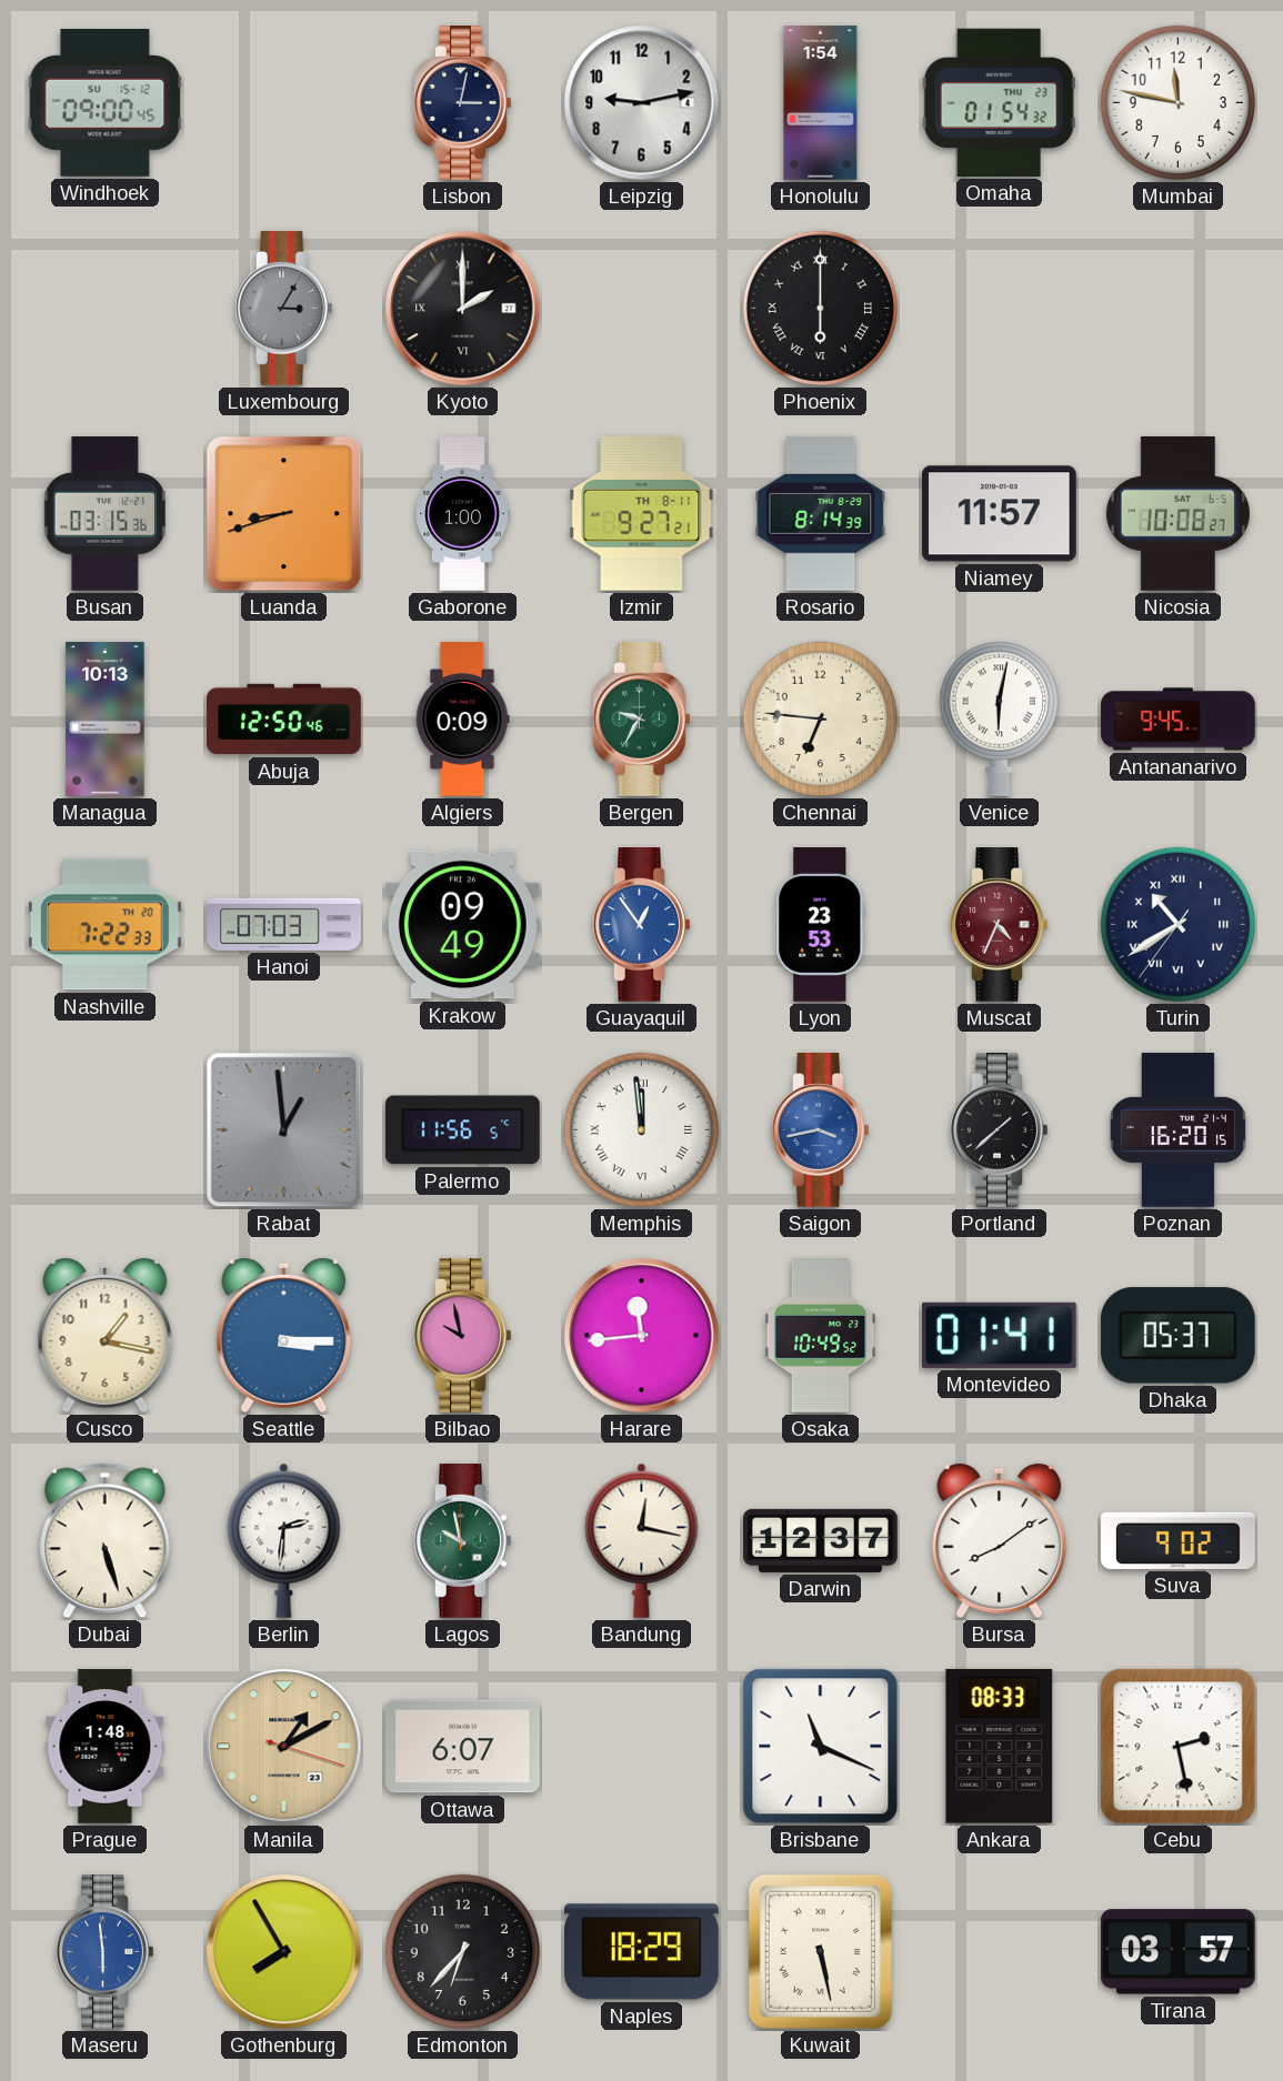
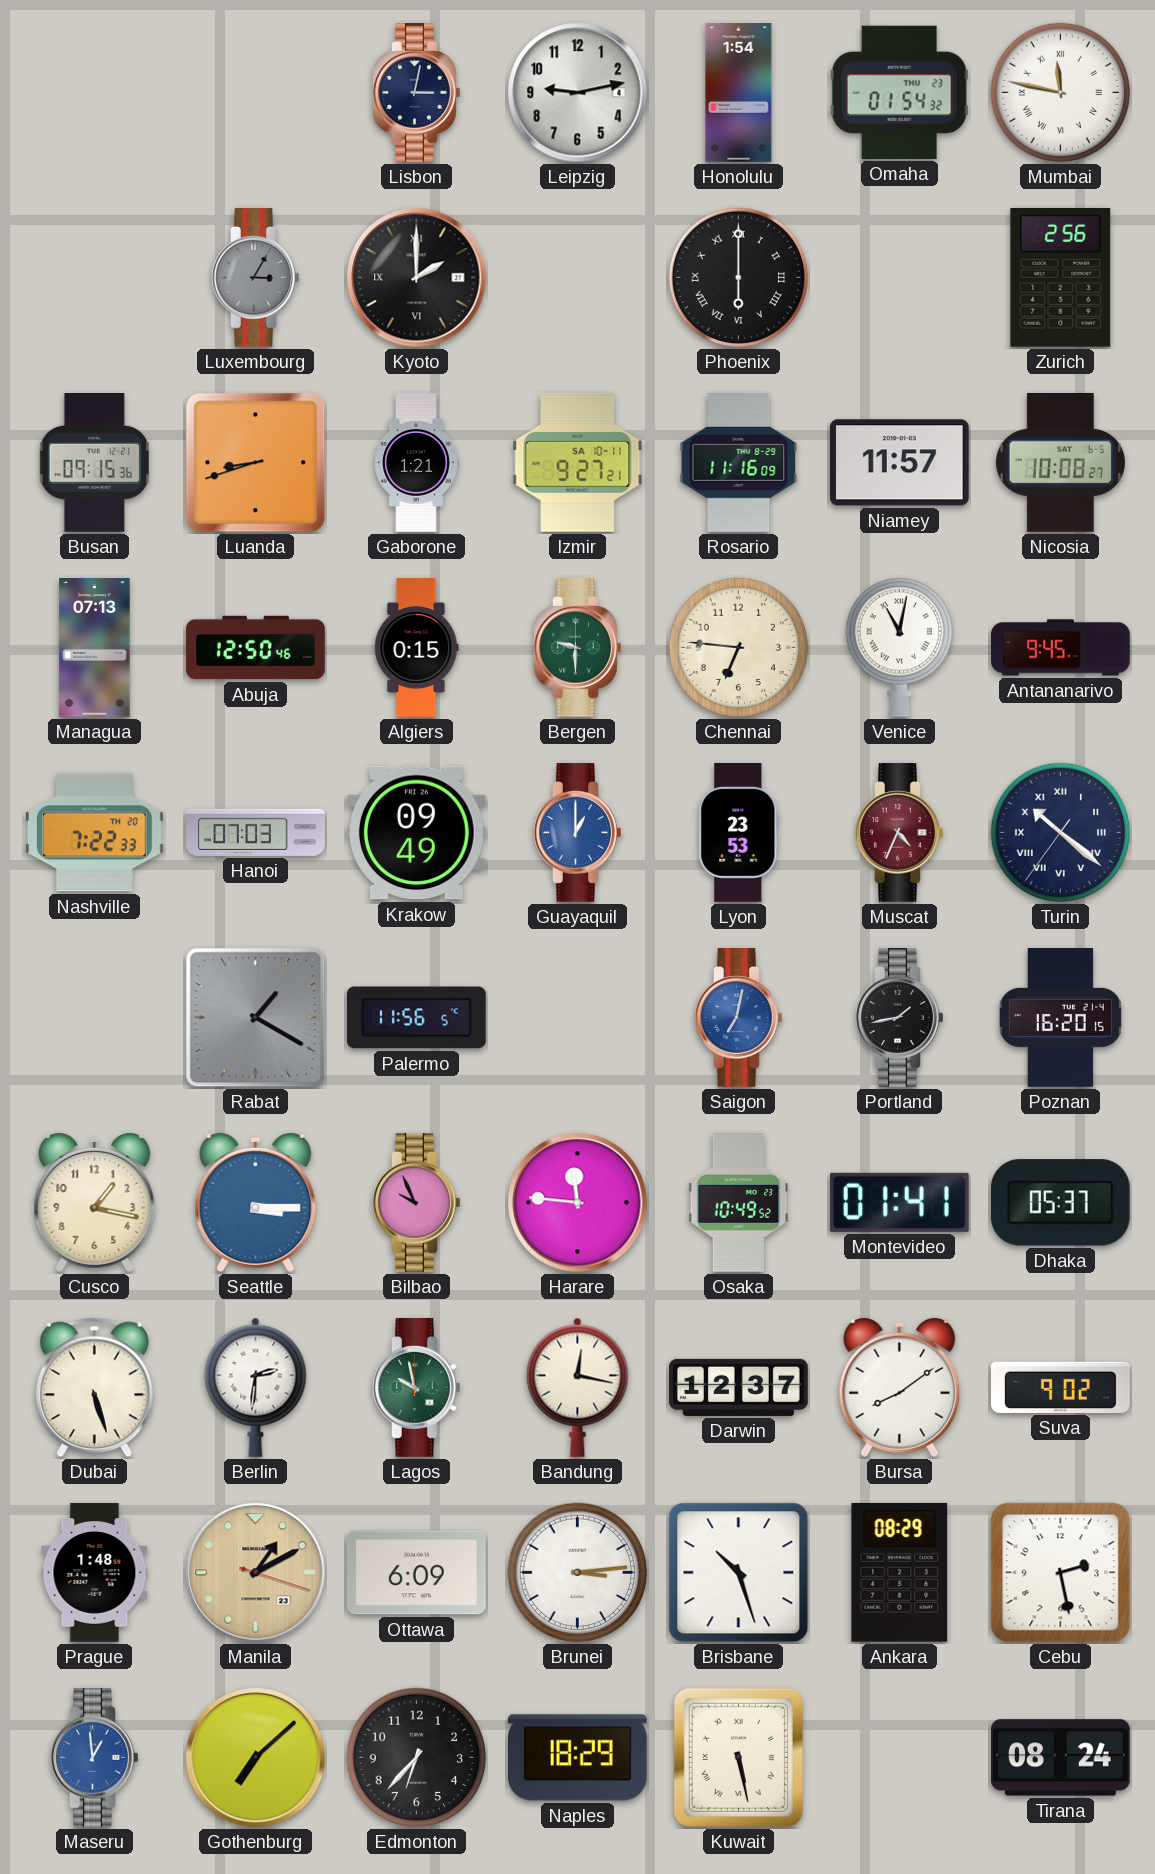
Windhoek: 09:00 -> none
Mumbai numerals: Arabic -> Roman
Zurich: none -> 2:56
Busan: 03:15 -> 09:15
Gaborone: 1:00 -> 1:21
Izmir date: TH 8-11 -> SA 10-11
Rosario: 8:14 -> 11:16
Managua: 10:13 -> 07:13
Algiers: 0:09 -> 0:15
Bergen: 9:35 -> 9:30
Venice: 6:02 -> 11:02
Guayaquil: 12:54 -> 1:00
Turin: 10:39 -> 10:21
Rabat: 12:59 -> 1:20
Memphis: 11:59 -> none
Saigon: 3:43 -> 7:02
Portland: 1:38 -> 1:43
Bilbao: 9:58 -> 9:56
Harare: 11:44 -> 11:46
Ottawa: 6:07 -> 6:09
Brunei: none -> 3:14
Brisbane: 11:19 -> 10:27
Ankara: 08:33 -> 08:29
Maseru: 5:59 -> 12:59
Gothenburg: 7:55 -> 7:08
Tirana: 03:57 -> 08:24
